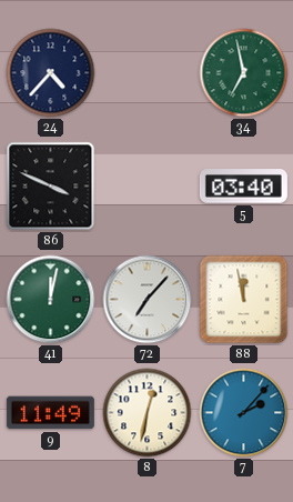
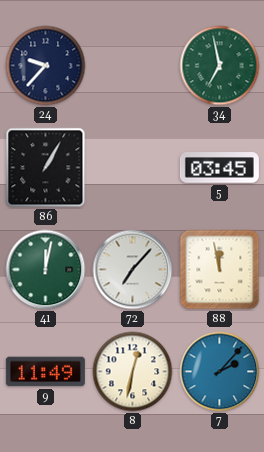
24: 4:37 -> 9:37
86: 3:49 -> 1:05
5: 03:40 -> 03:45
